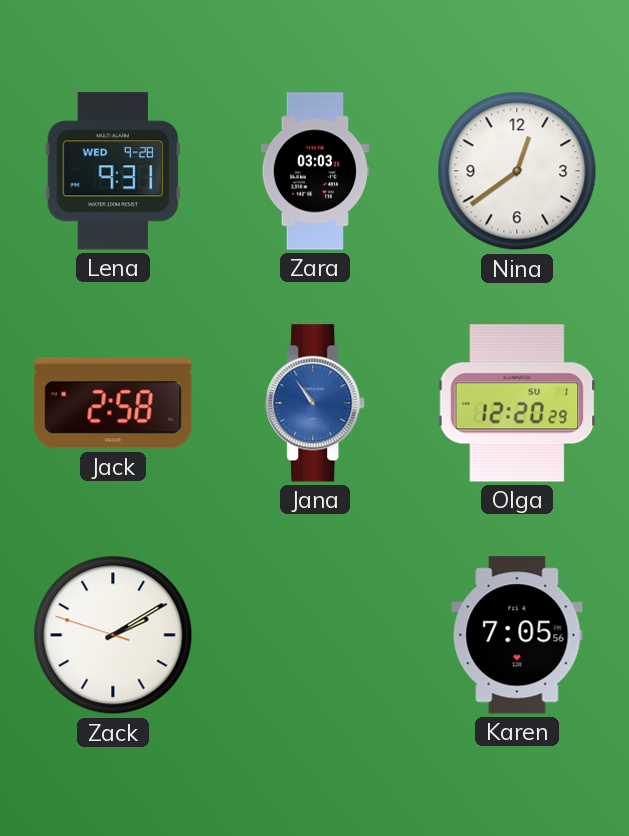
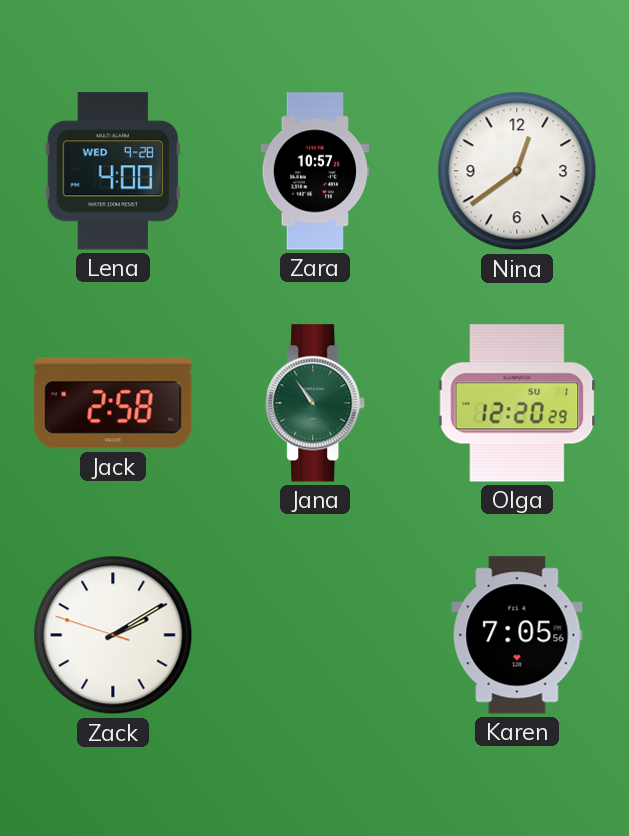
Lena: 9:31 -> 4:00
Zara: 03:03 -> 10:57
Jana dial: blue -> green
